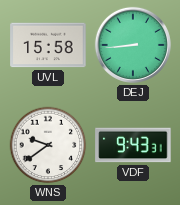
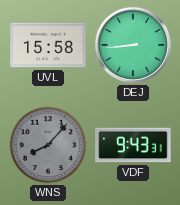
WNS: 9:39 -> 8:07
WNS dial: white -> grey
